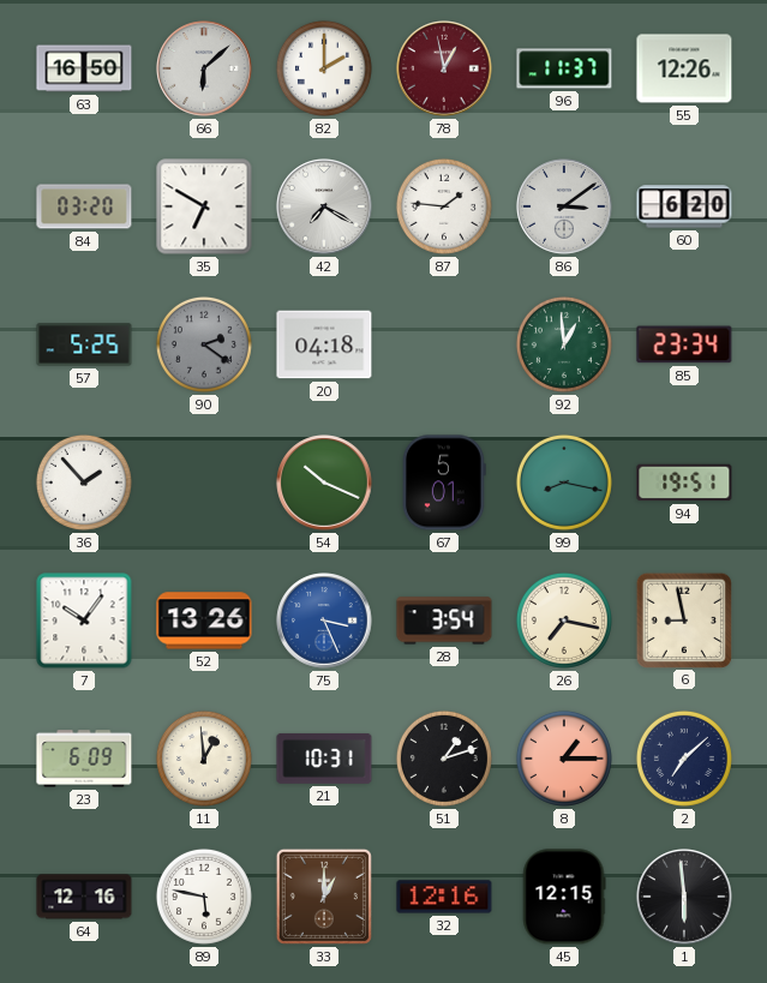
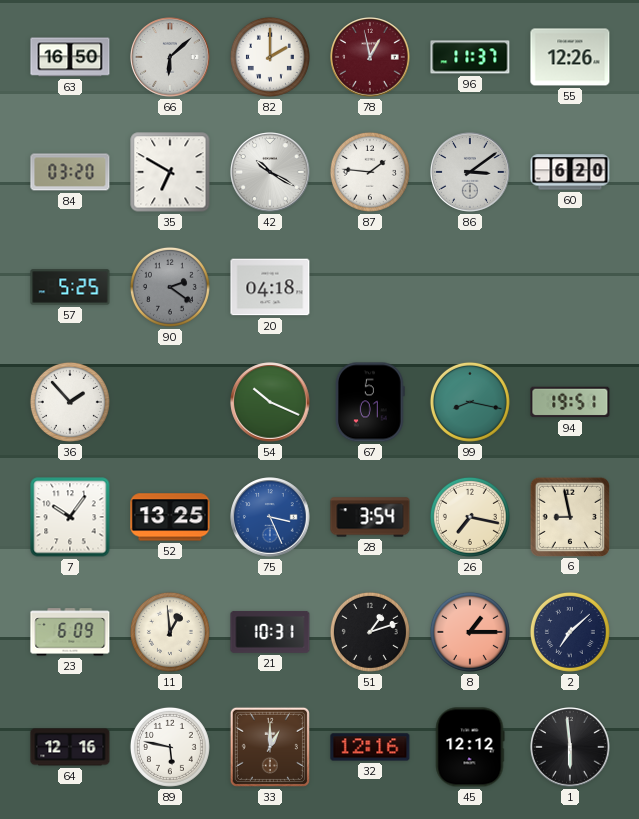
42: 7:20 -> 10:20
92: 12:59 -> none
85: 23:34 -> none
52: 13:26 -> 13:25
45: 12:15 -> 12:12
